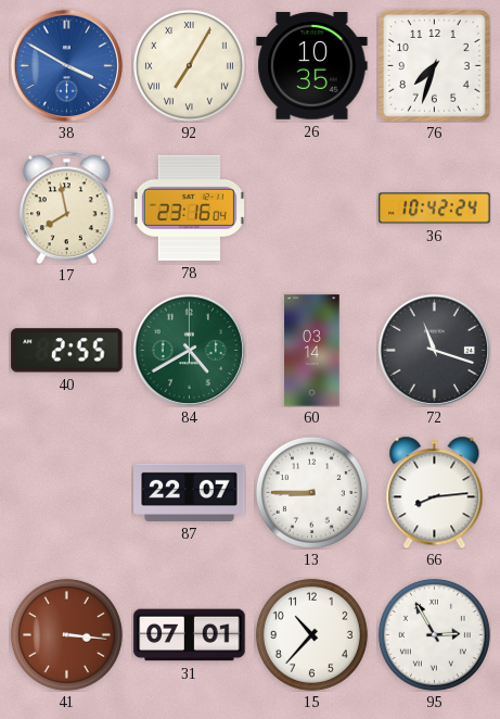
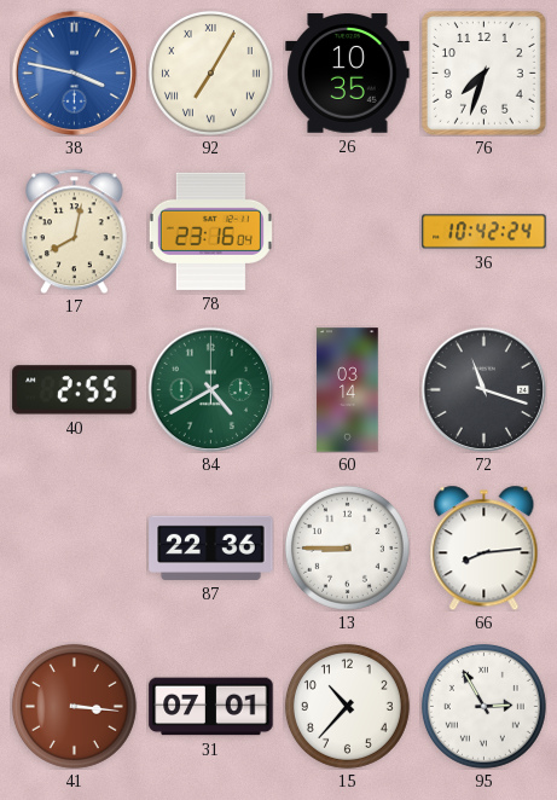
38: 3:50 -> 3:47
17: 7:58 -> 8:02
87: 22:07 -> 22:36
